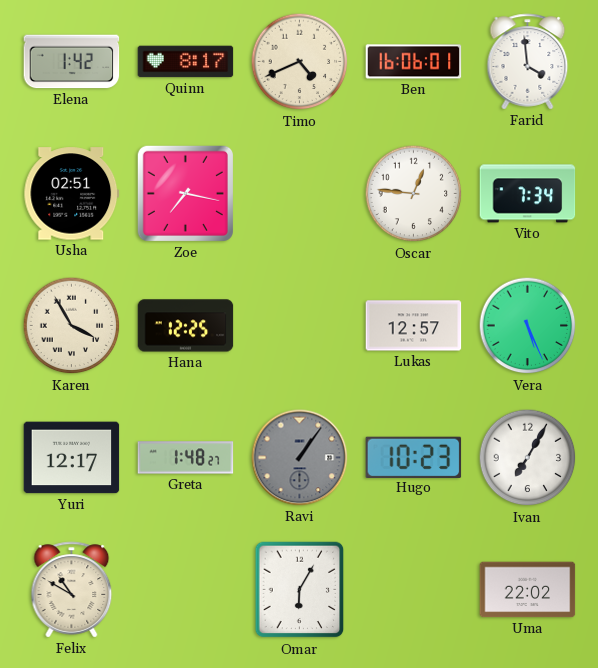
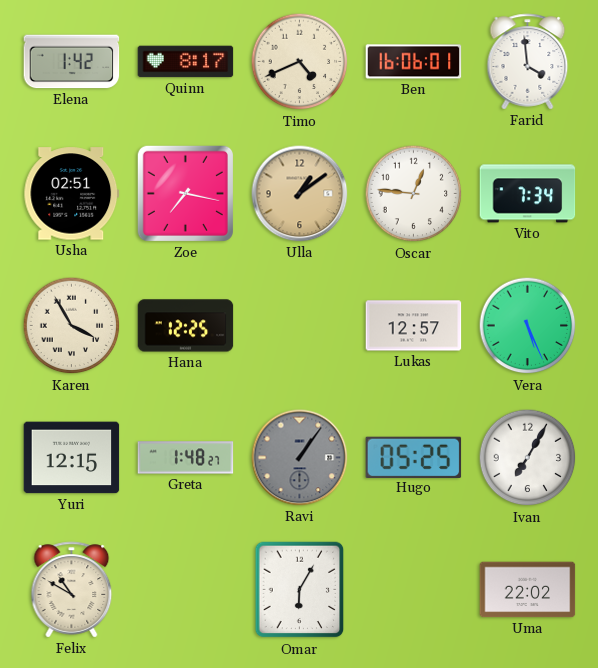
Ulla: none -> 1:09
Yuri: 12:17 -> 12:15
Hugo: 10:23 -> 05:25
